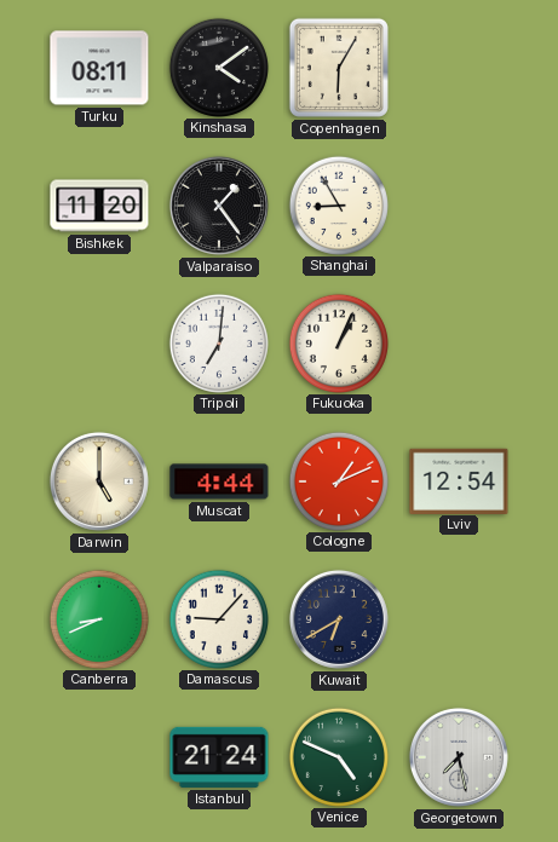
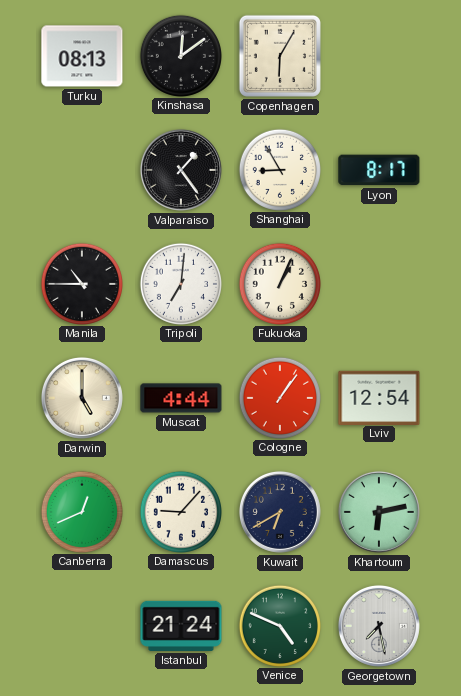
Turku: 08:11 -> 08:13
Kinshasa: 4:09 -> 12:09
Bishkek: 11:20 -> none
Lyon: none -> 8:17
Manila: none -> 10:45
Cologne: 1:11 -> 1:06
Canberra: 8:41 -> 12:41
Khartoum: none -> 6:13
